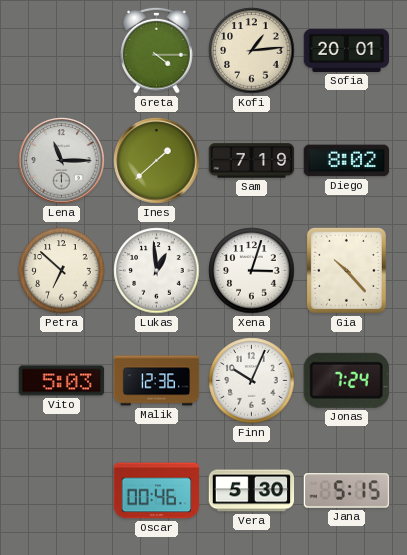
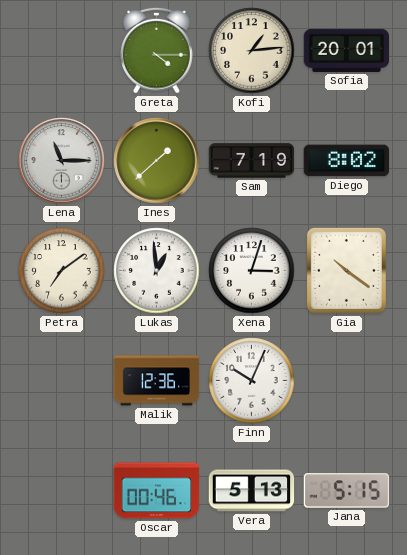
Petra: 6:52 -> 7:09
Gia: 10:23 -> 10:21
Vito: 5:03 -> none
Jonas: 7:24 -> none
Vera: 5:30 -> 5:13
